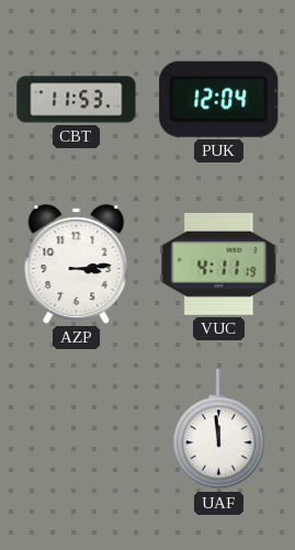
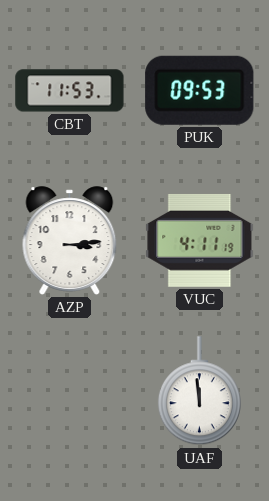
PUK: 12:04 -> 09:53
